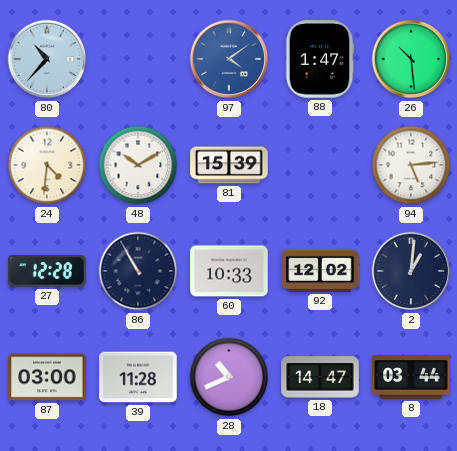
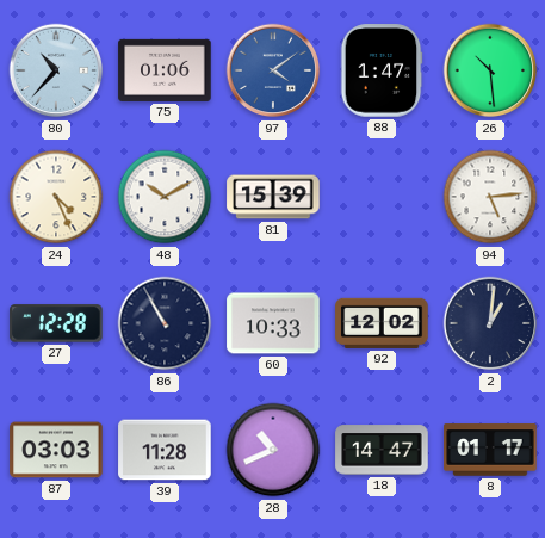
75: none -> 01:06
24: 4:31 -> 4:26
87: 03:00 -> 03:03
8: 03:44 -> 01:17
